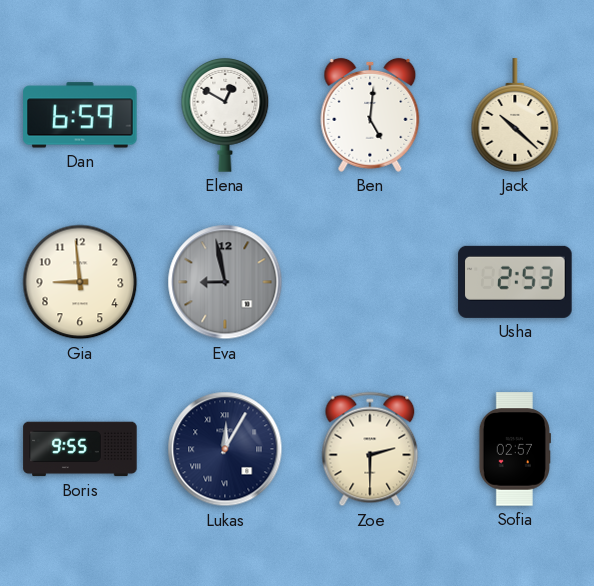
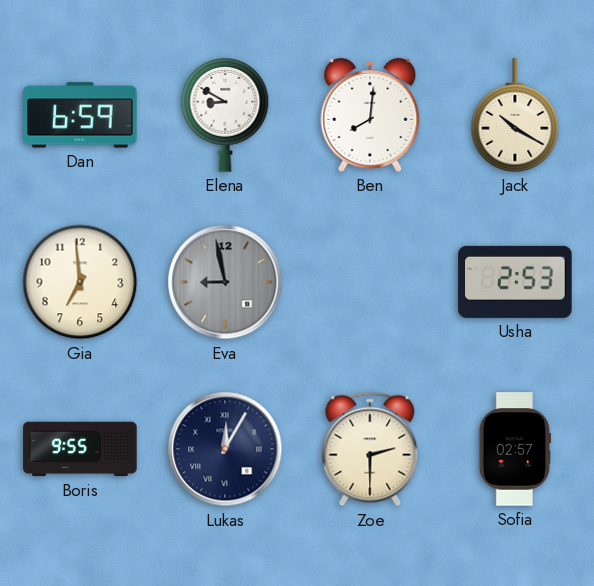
Elena: 12:50 -> 8:50
Ben: 5:01 -> 8:01
Jack: 10:22 -> 10:20
Gia: 8:59 -> 6:59
